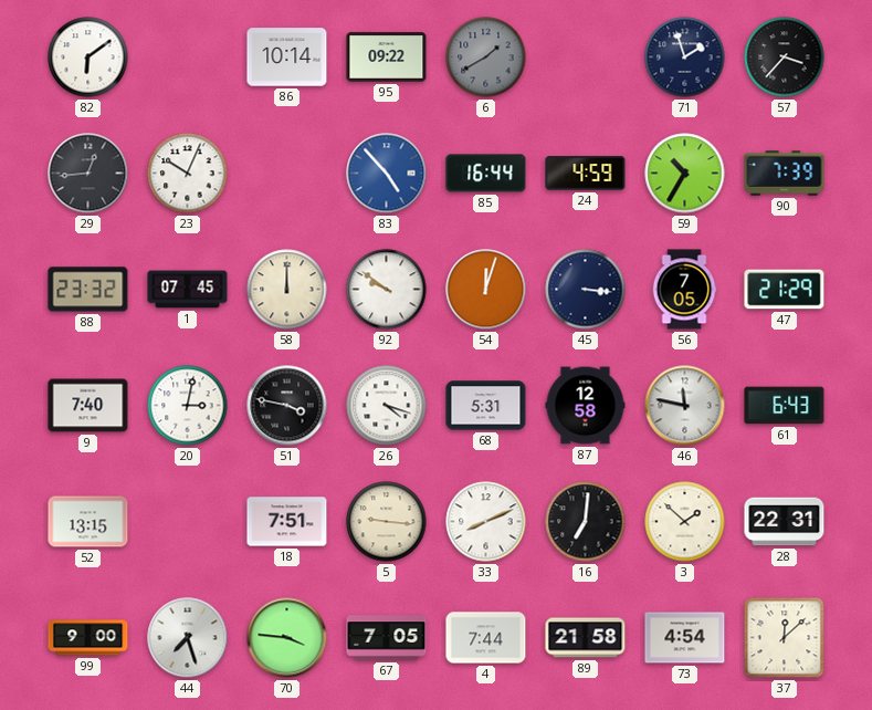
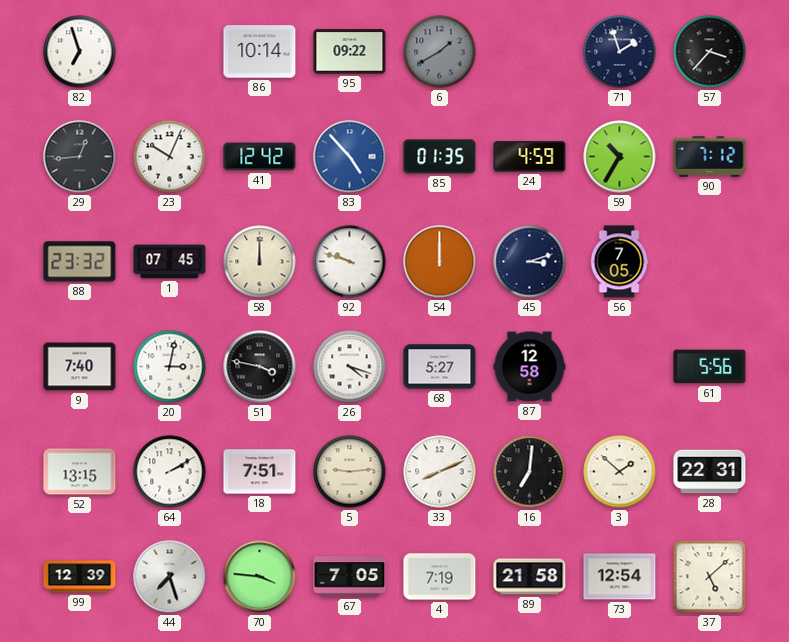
82: 6:09 -> 6:57
41: none -> 12:42
85: 16:44 -> 01:35
90: 7:39 -> 7:12
92: 9:51 -> 9:48
54: 12:03 -> 12:00
45: 3:16 -> 3:12
47: 21:29 -> none
68: 5:31 -> 5:27
46: 11:47 -> none
61: 6:43 -> 5:56
64: none -> 2:10
5: 9:16 -> 9:14
99: 9:00 -> 12:39
4: 7:44 -> 7:19
73: 4:54 -> 12:54
37: 12:08 -> 5:08
